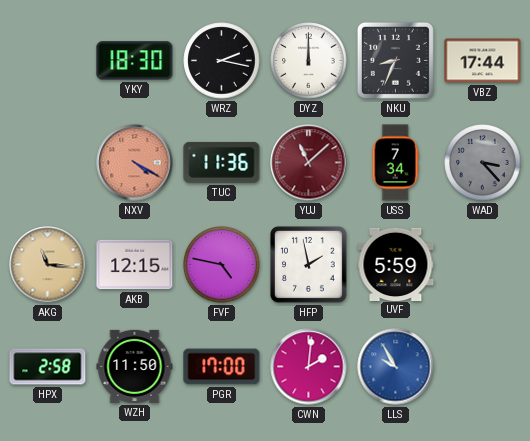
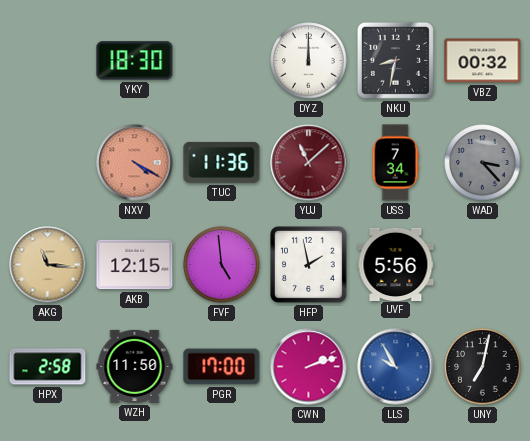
WRZ: 2:17 -> none
NKU: 8:34 -> 8:32
VBZ: 17:44 -> 00:32
FVF: 4:47 -> 4:59
UVF: 5:59 -> 5:56
CWN: 2:01 -> 2:12
UNY: none -> 7:02
